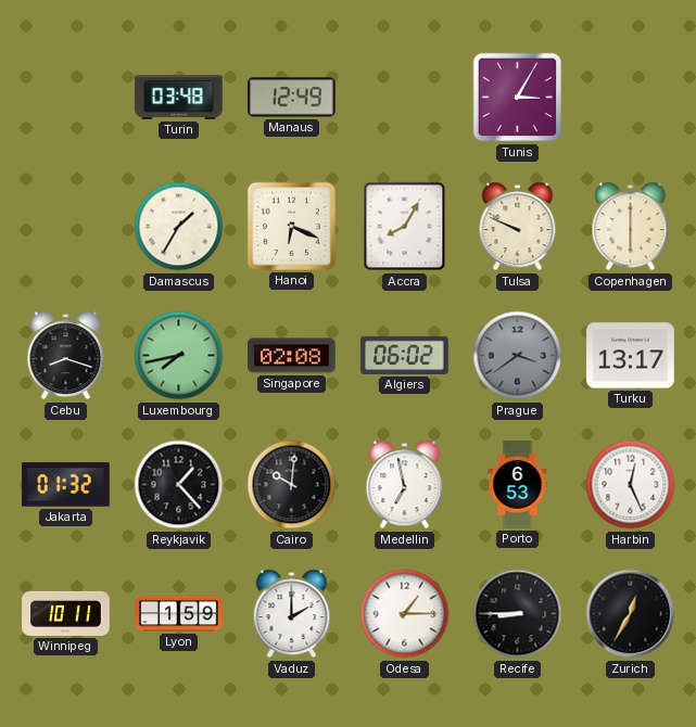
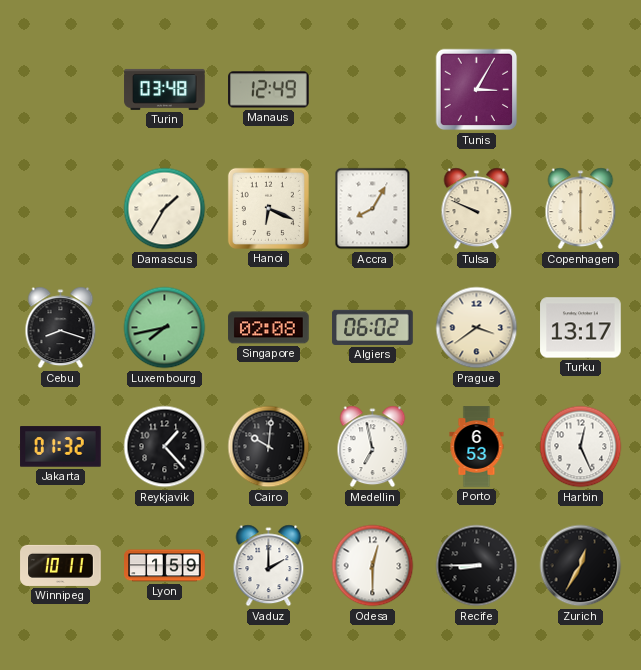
Prague dial: grey -> cream
Odesa: 1:15 -> 12:30
